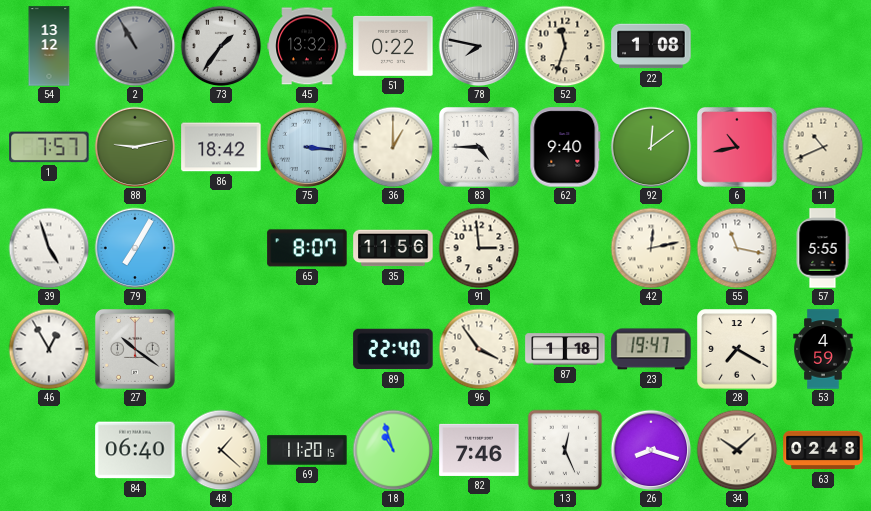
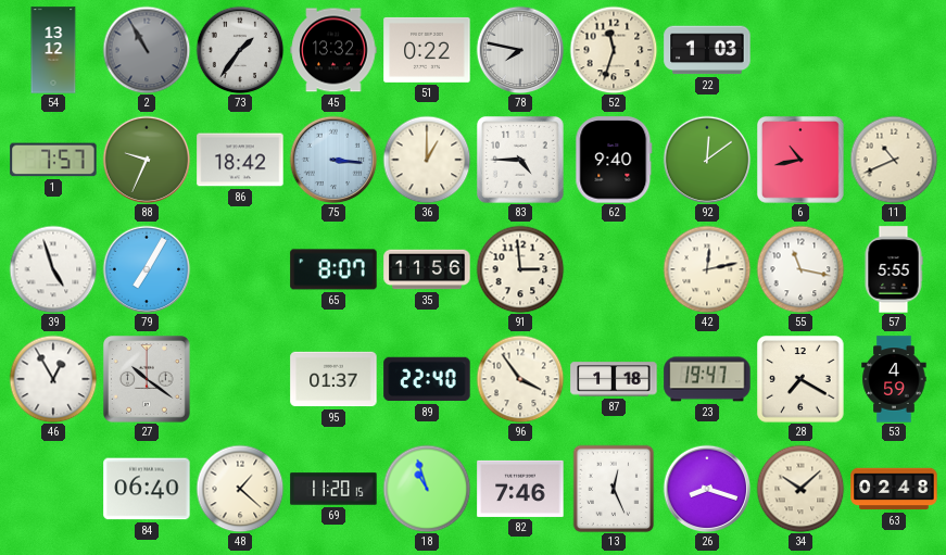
22: 1:08 -> 1:03
88: 9:13 -> 9:34
95: none -> 01:37
